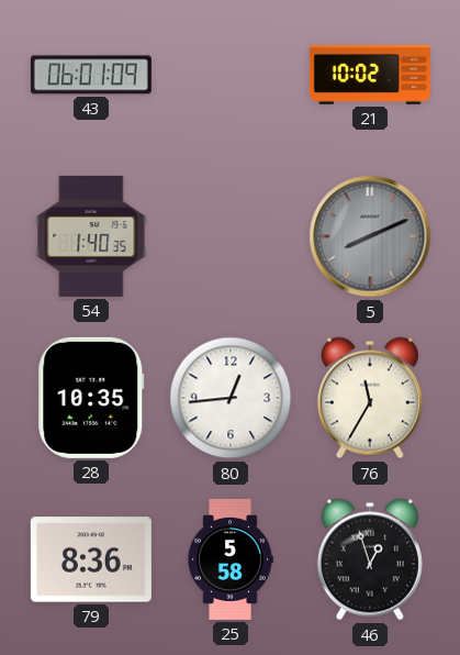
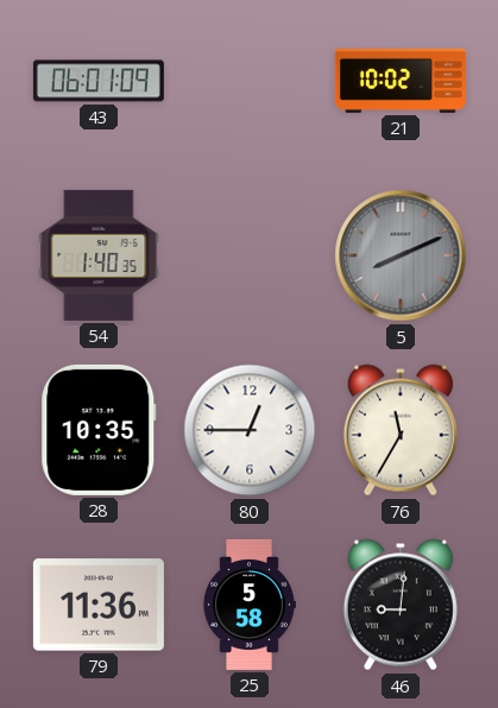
80: 12:44 -> 12:45
79: 8:36 -> 11:36
46: 12:57 -> 9:01
